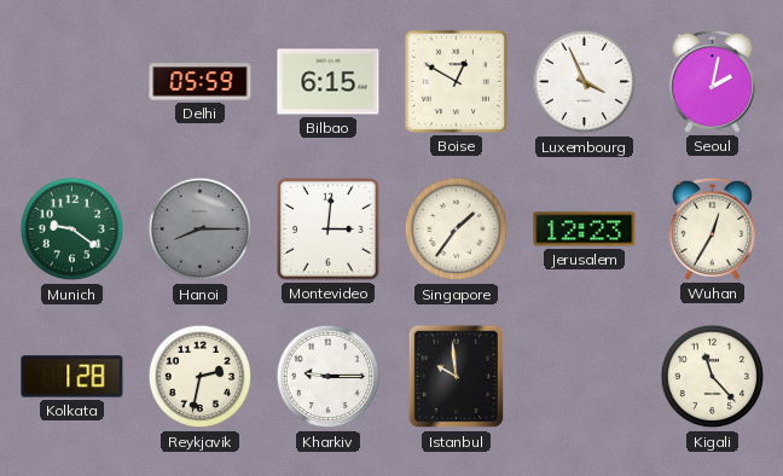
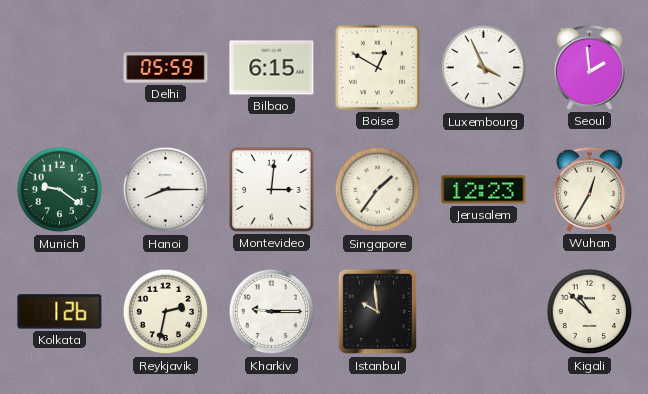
Seoul: 2:02 -> 1:59
Hanoi dial: grey -> white
Kolkata: 1:28 -> 1:26
Kigali: 11:23 -> 10:52
